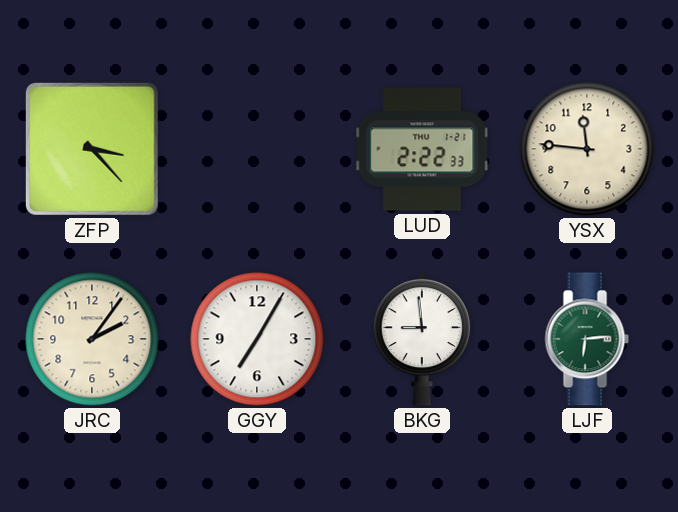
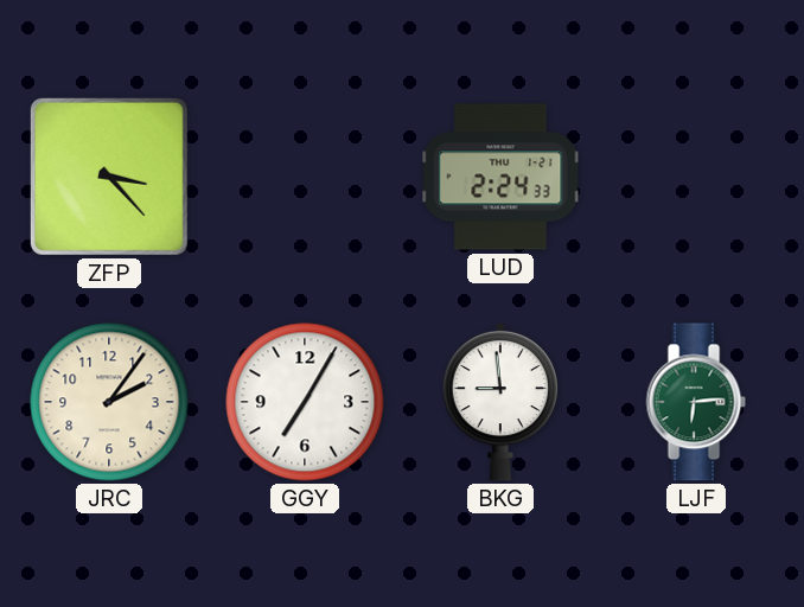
LUD: 2:22 -> 2:24
YSX: 11:46 -> none
